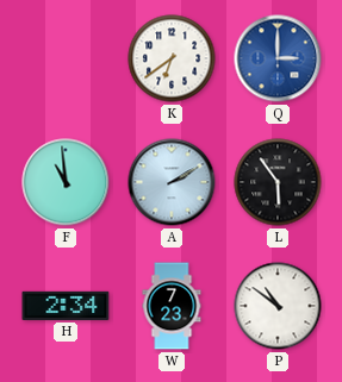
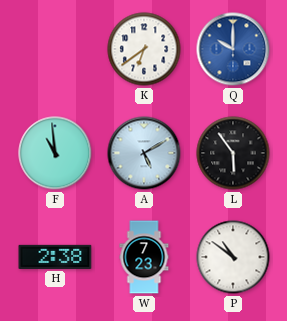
Q: 3:00 -> 10:00
A: 2:10 -> 5:10
H: 2:34 -> 2:38
